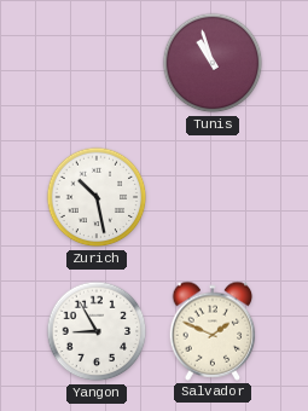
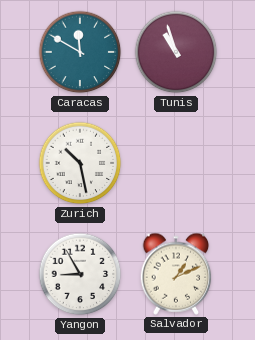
Caracas: none -> 11:50
Salvador: 1:49 -> 1:11
